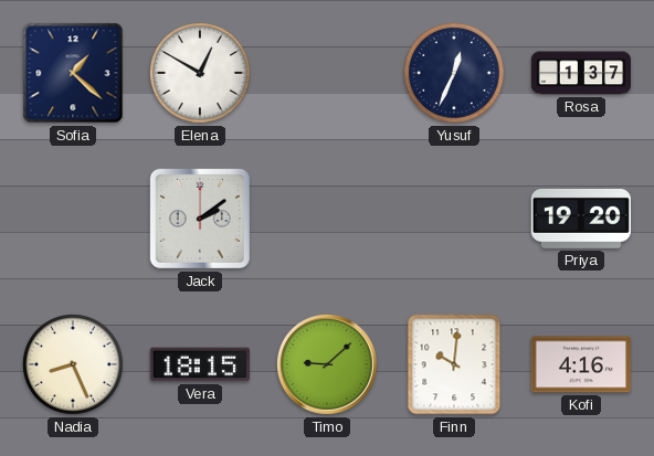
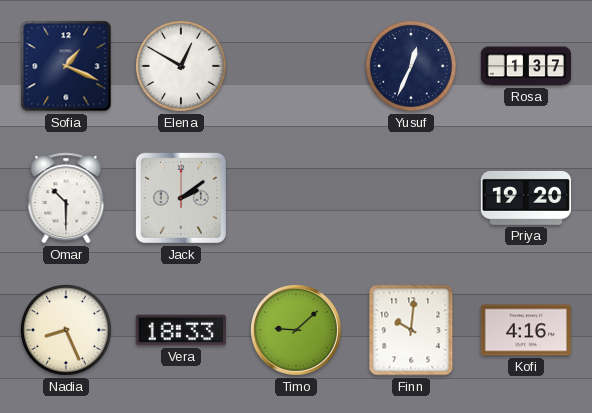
Sofia: 1:22 -> 1:19
Omar: none -> 10:30
Vera: 18:15 -> 18:33
